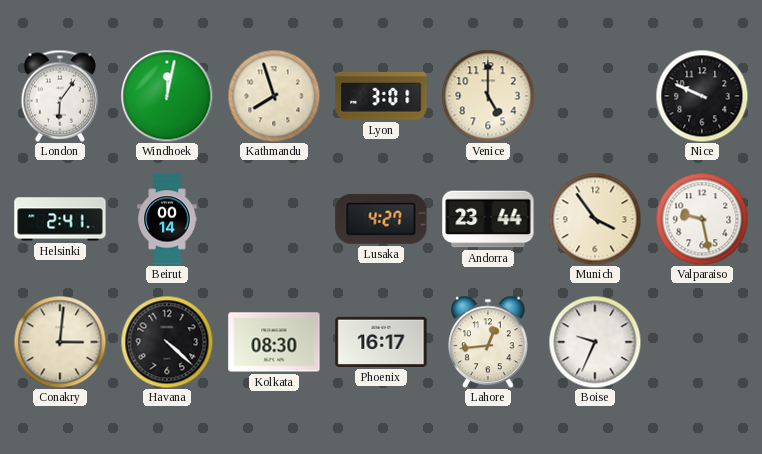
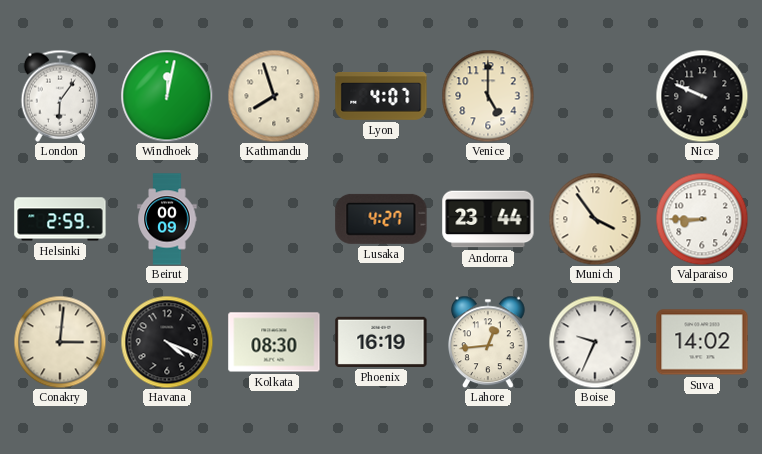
Lyon: 3:01 -> 4:07
Helsinki: 2:41 -> 2:59
Beirut: 00:14 -> 00:09
Valparaiso: 9:28 -> 8:45
Havana: 4:22 -> 4:19
Phoenix: 16:17 -> 16:19
Suva: none -> 14:02
